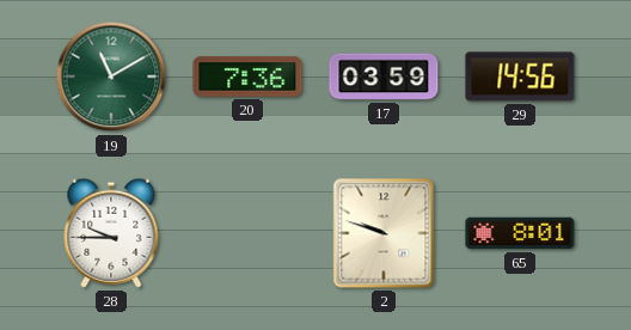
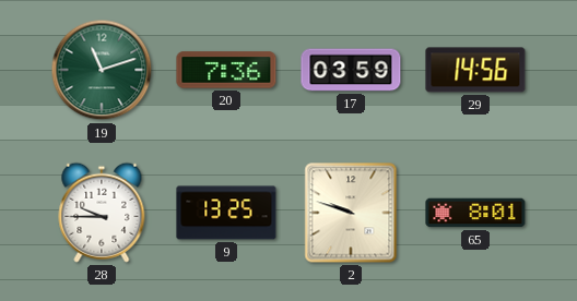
19: 11:10 -> 11:12
9: none -> 13:25
